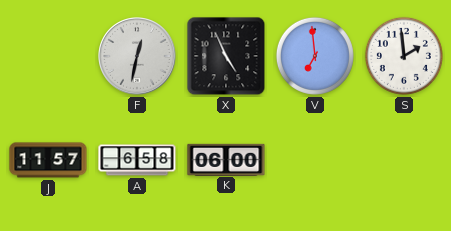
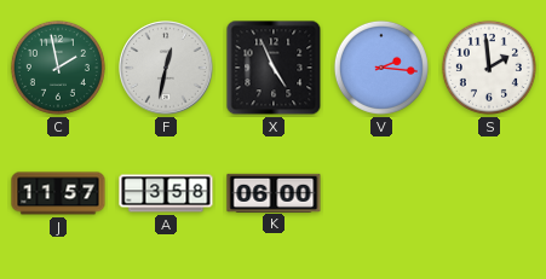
C: none -> 1:58
V: 6:59 -> 2:16
A: 6:58 -> 3:58
